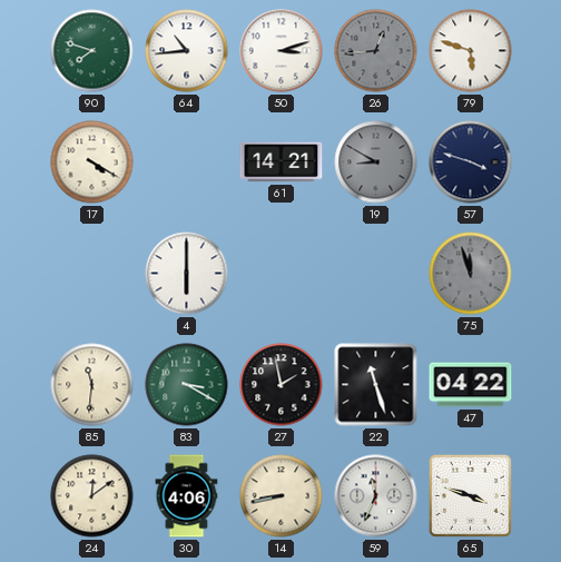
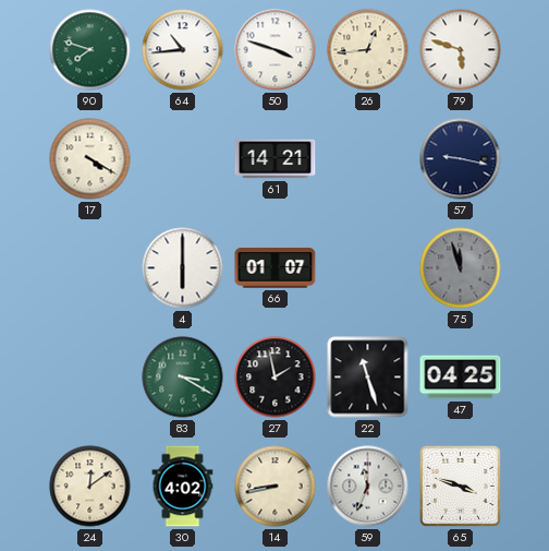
50: 3:12 -> 3:48
26 dial: grey -> cream
19: 8:50 -> none
57: 3:48 -> 9:17
66: none -> 01:07
85: 11:31 -> none
47: 04:22 -> 04:25
30: 4:06 -> 4:02
